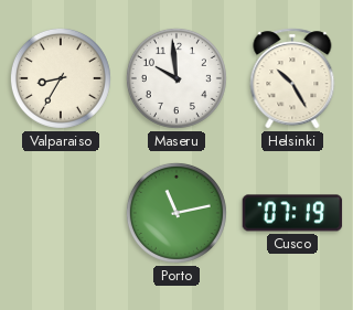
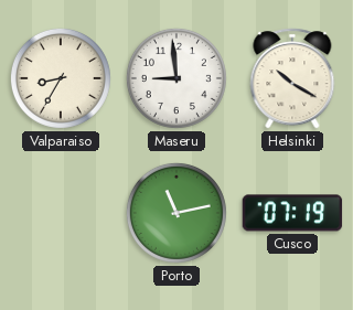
Maseru: 9:59 -> 8:59
Helsinki: 10:25 -> 10:20
